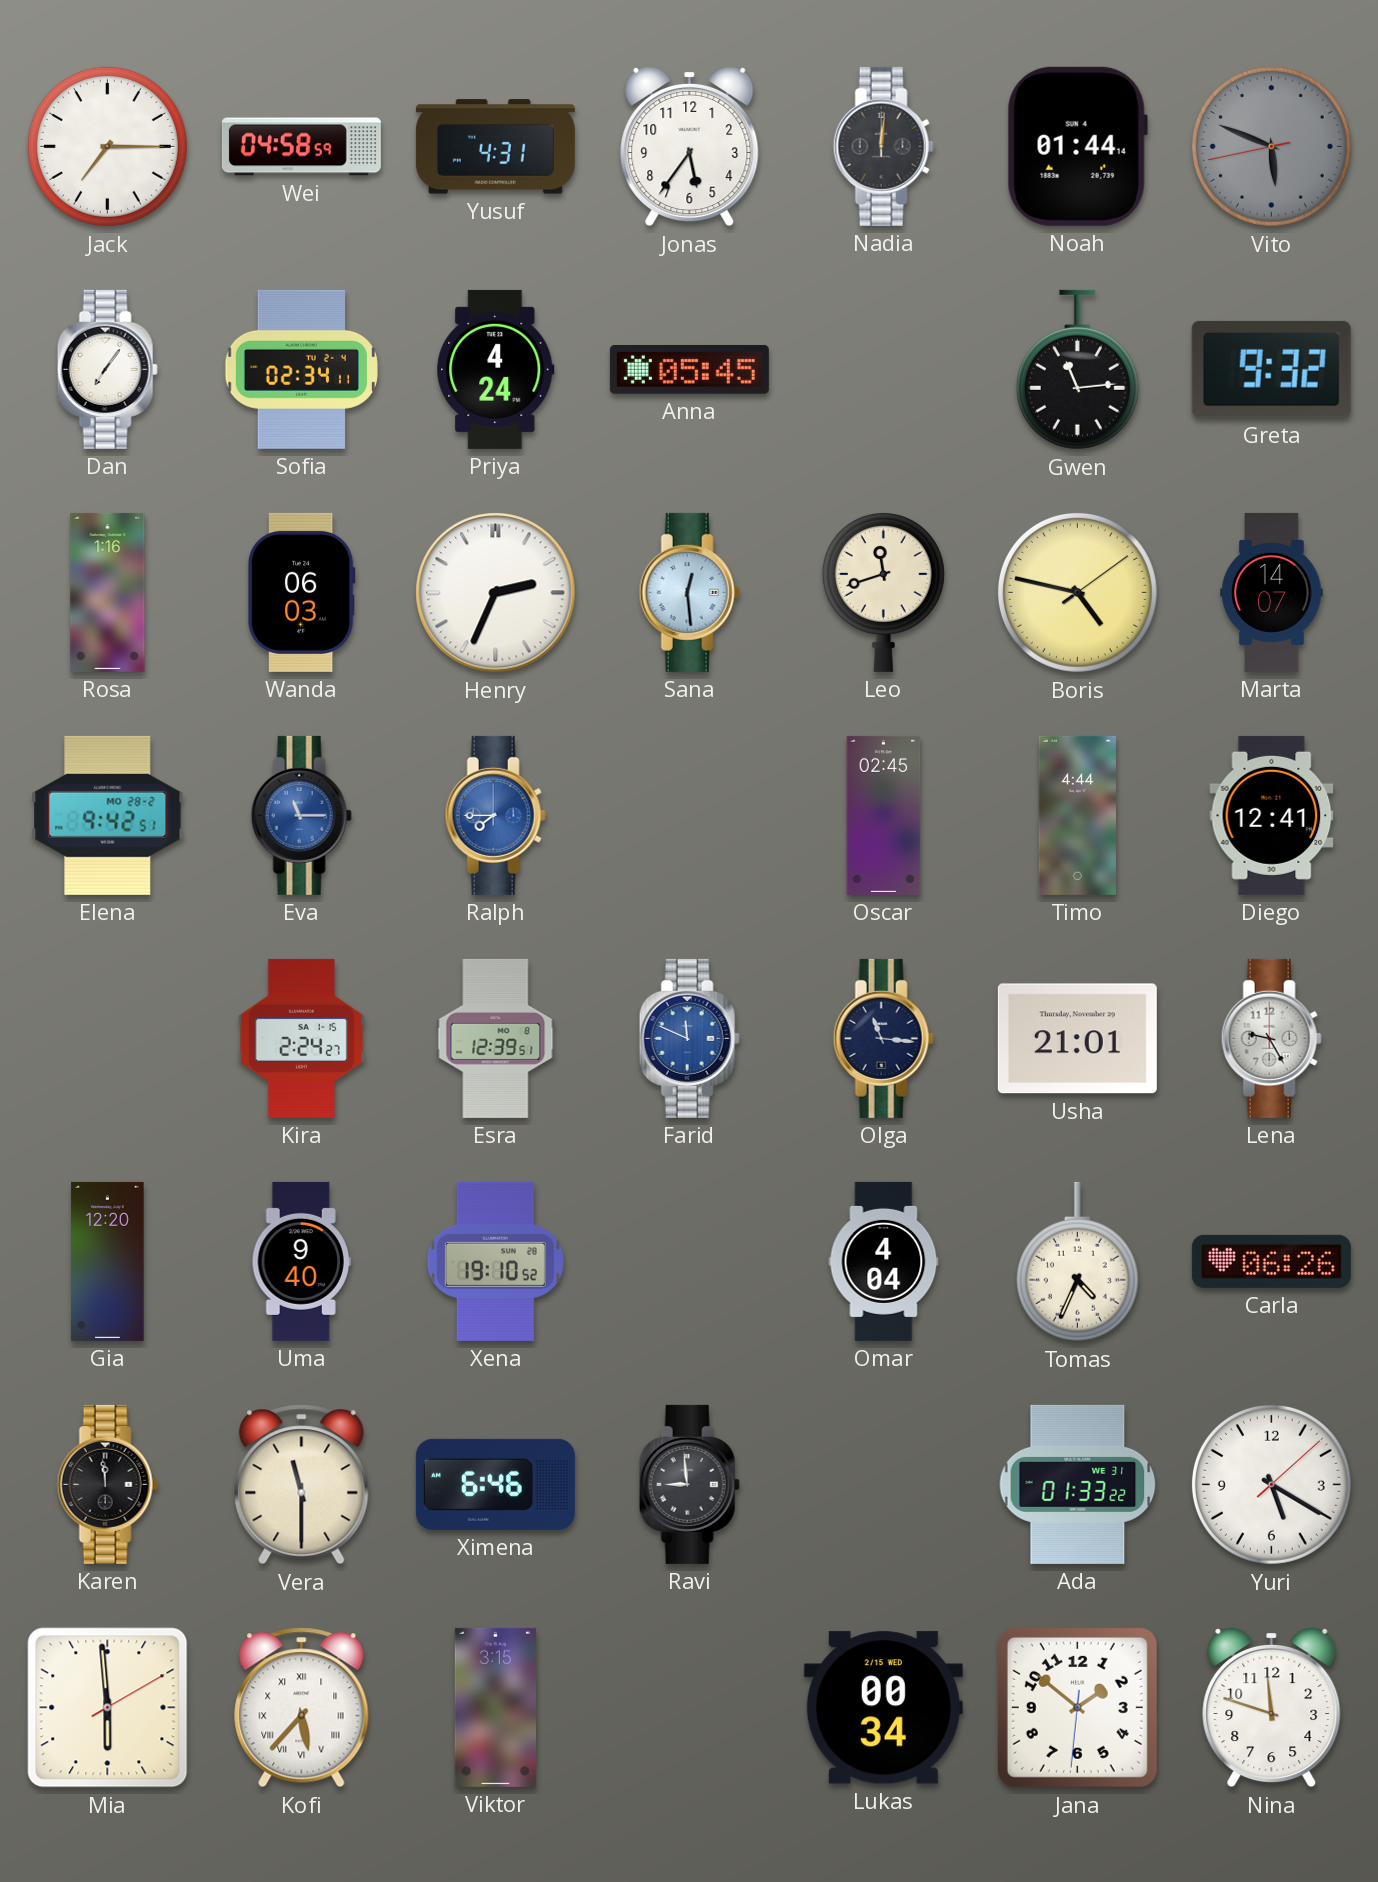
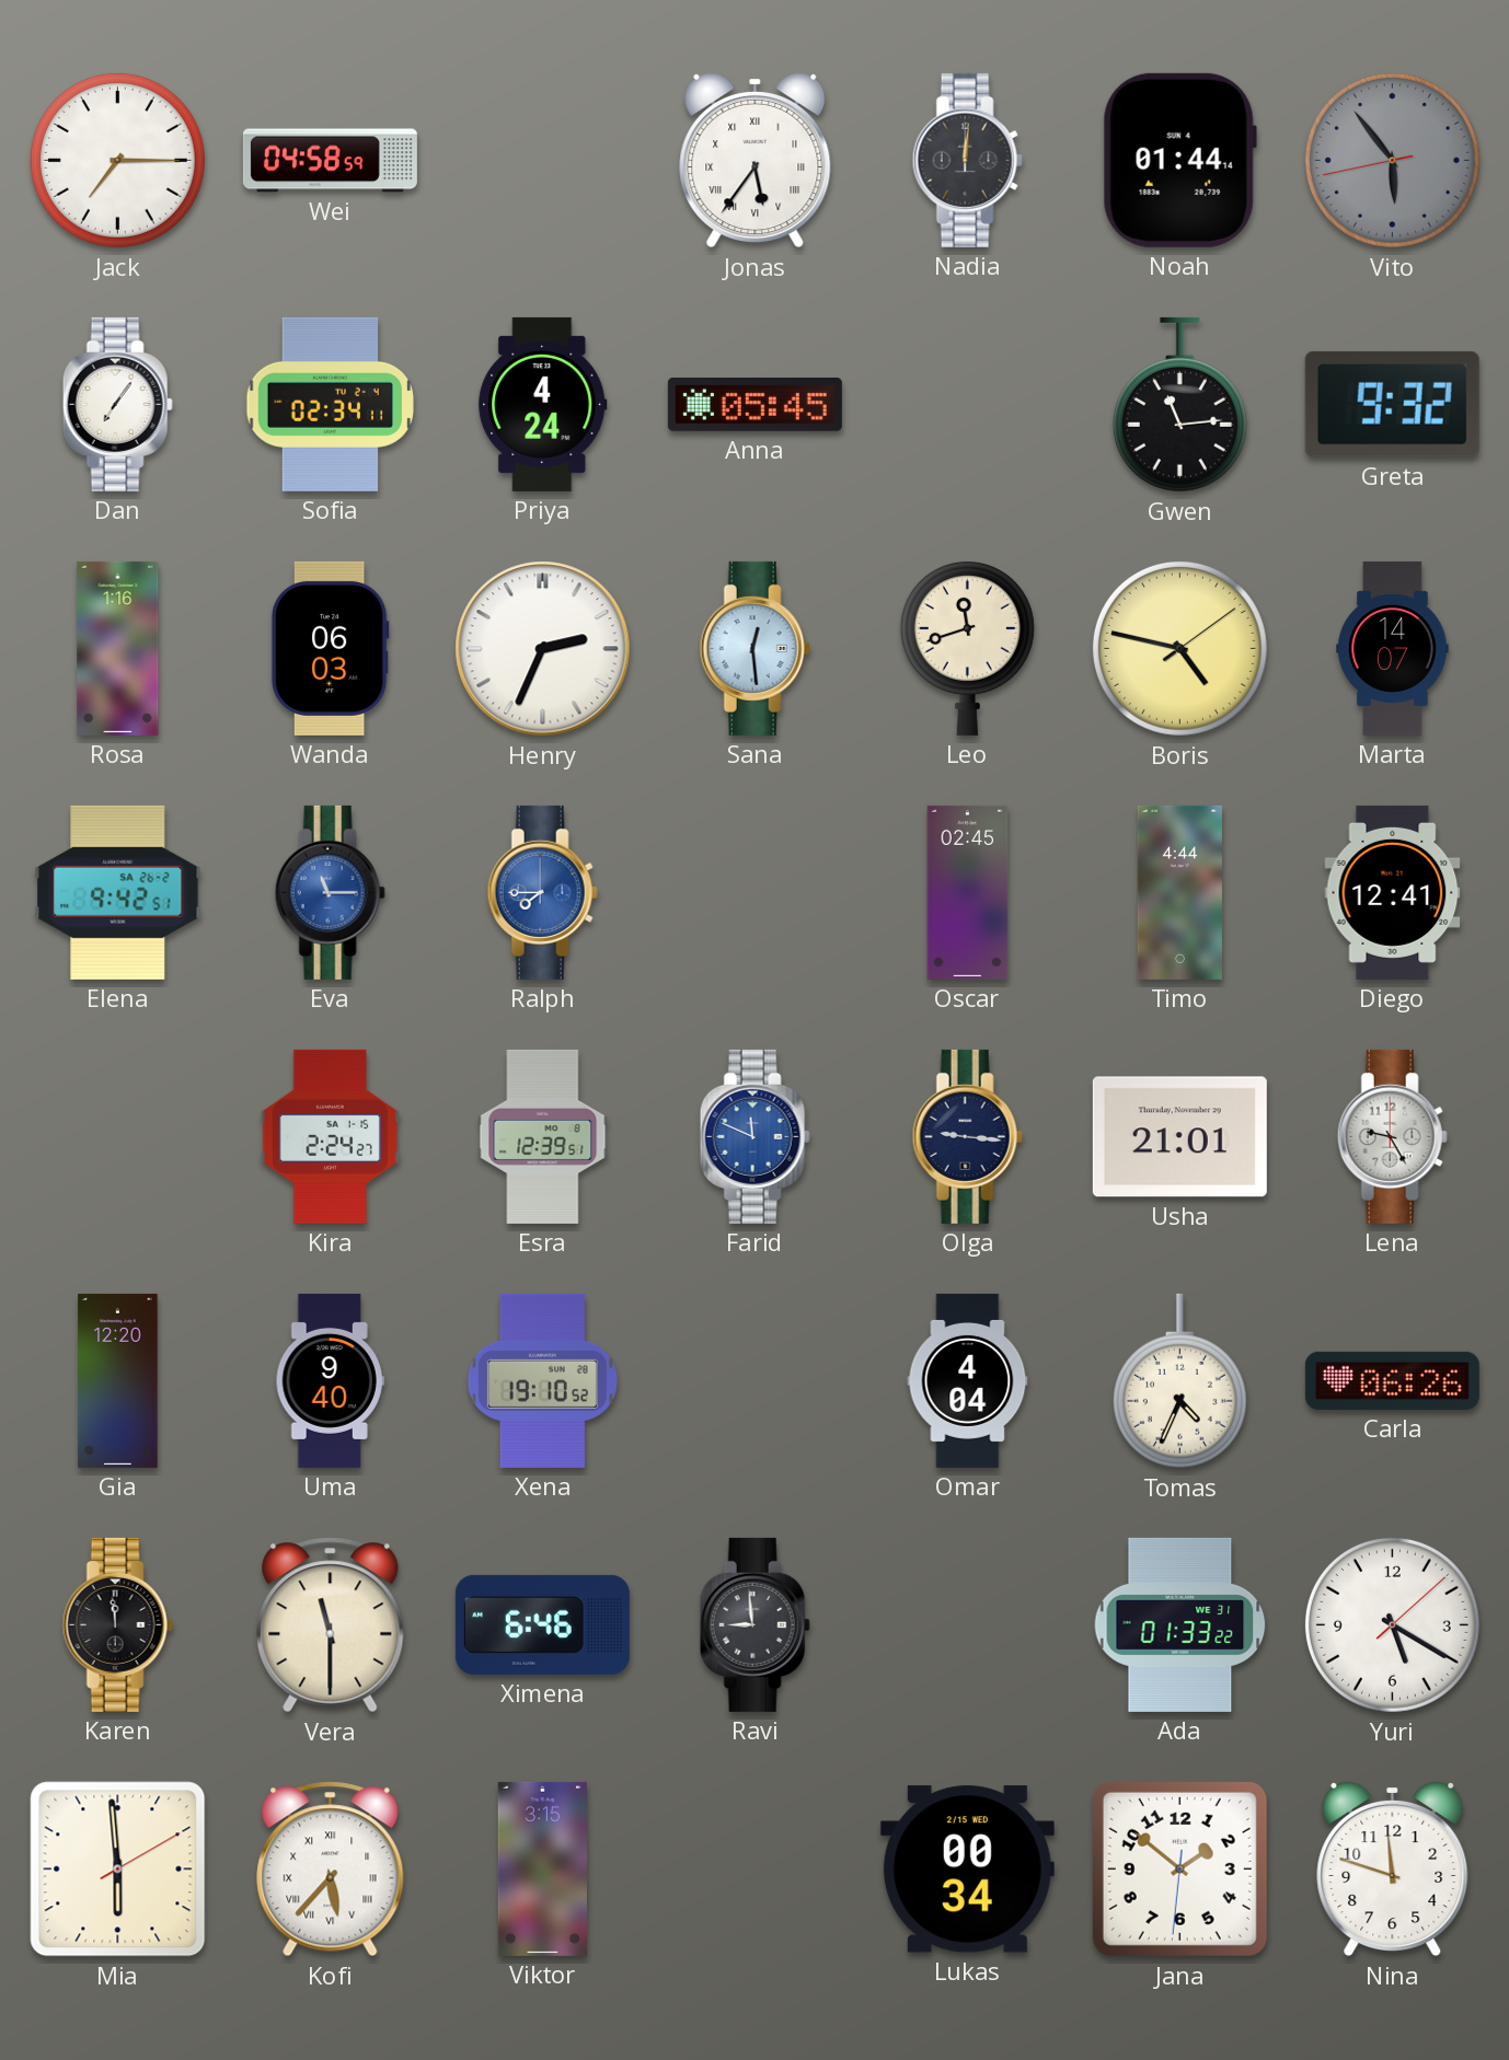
Yusuf: 4:31 -> none
Jonas numerals: Arabic -> Roman
Vito: 5:48 -> 5:53
Elena date: MO 28-2 -> SA 26-2
Olga: 11:16 -> 9:16
